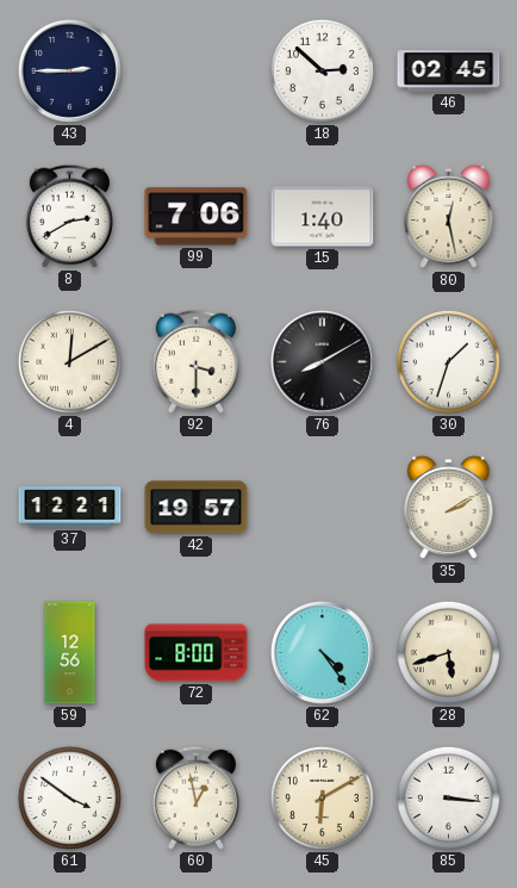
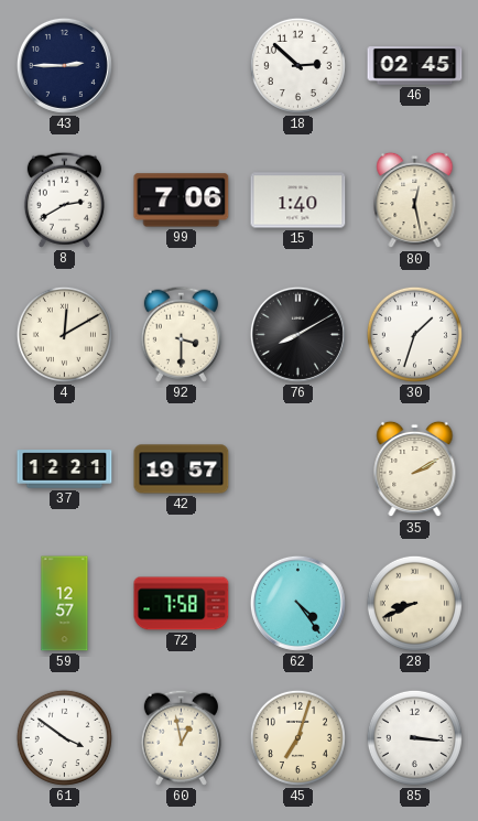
59: 12:56 -> 12:57
72: 8:00 -> 7:58
28: 5:42 -> 8:41
45: 6:10 -> 7:03
